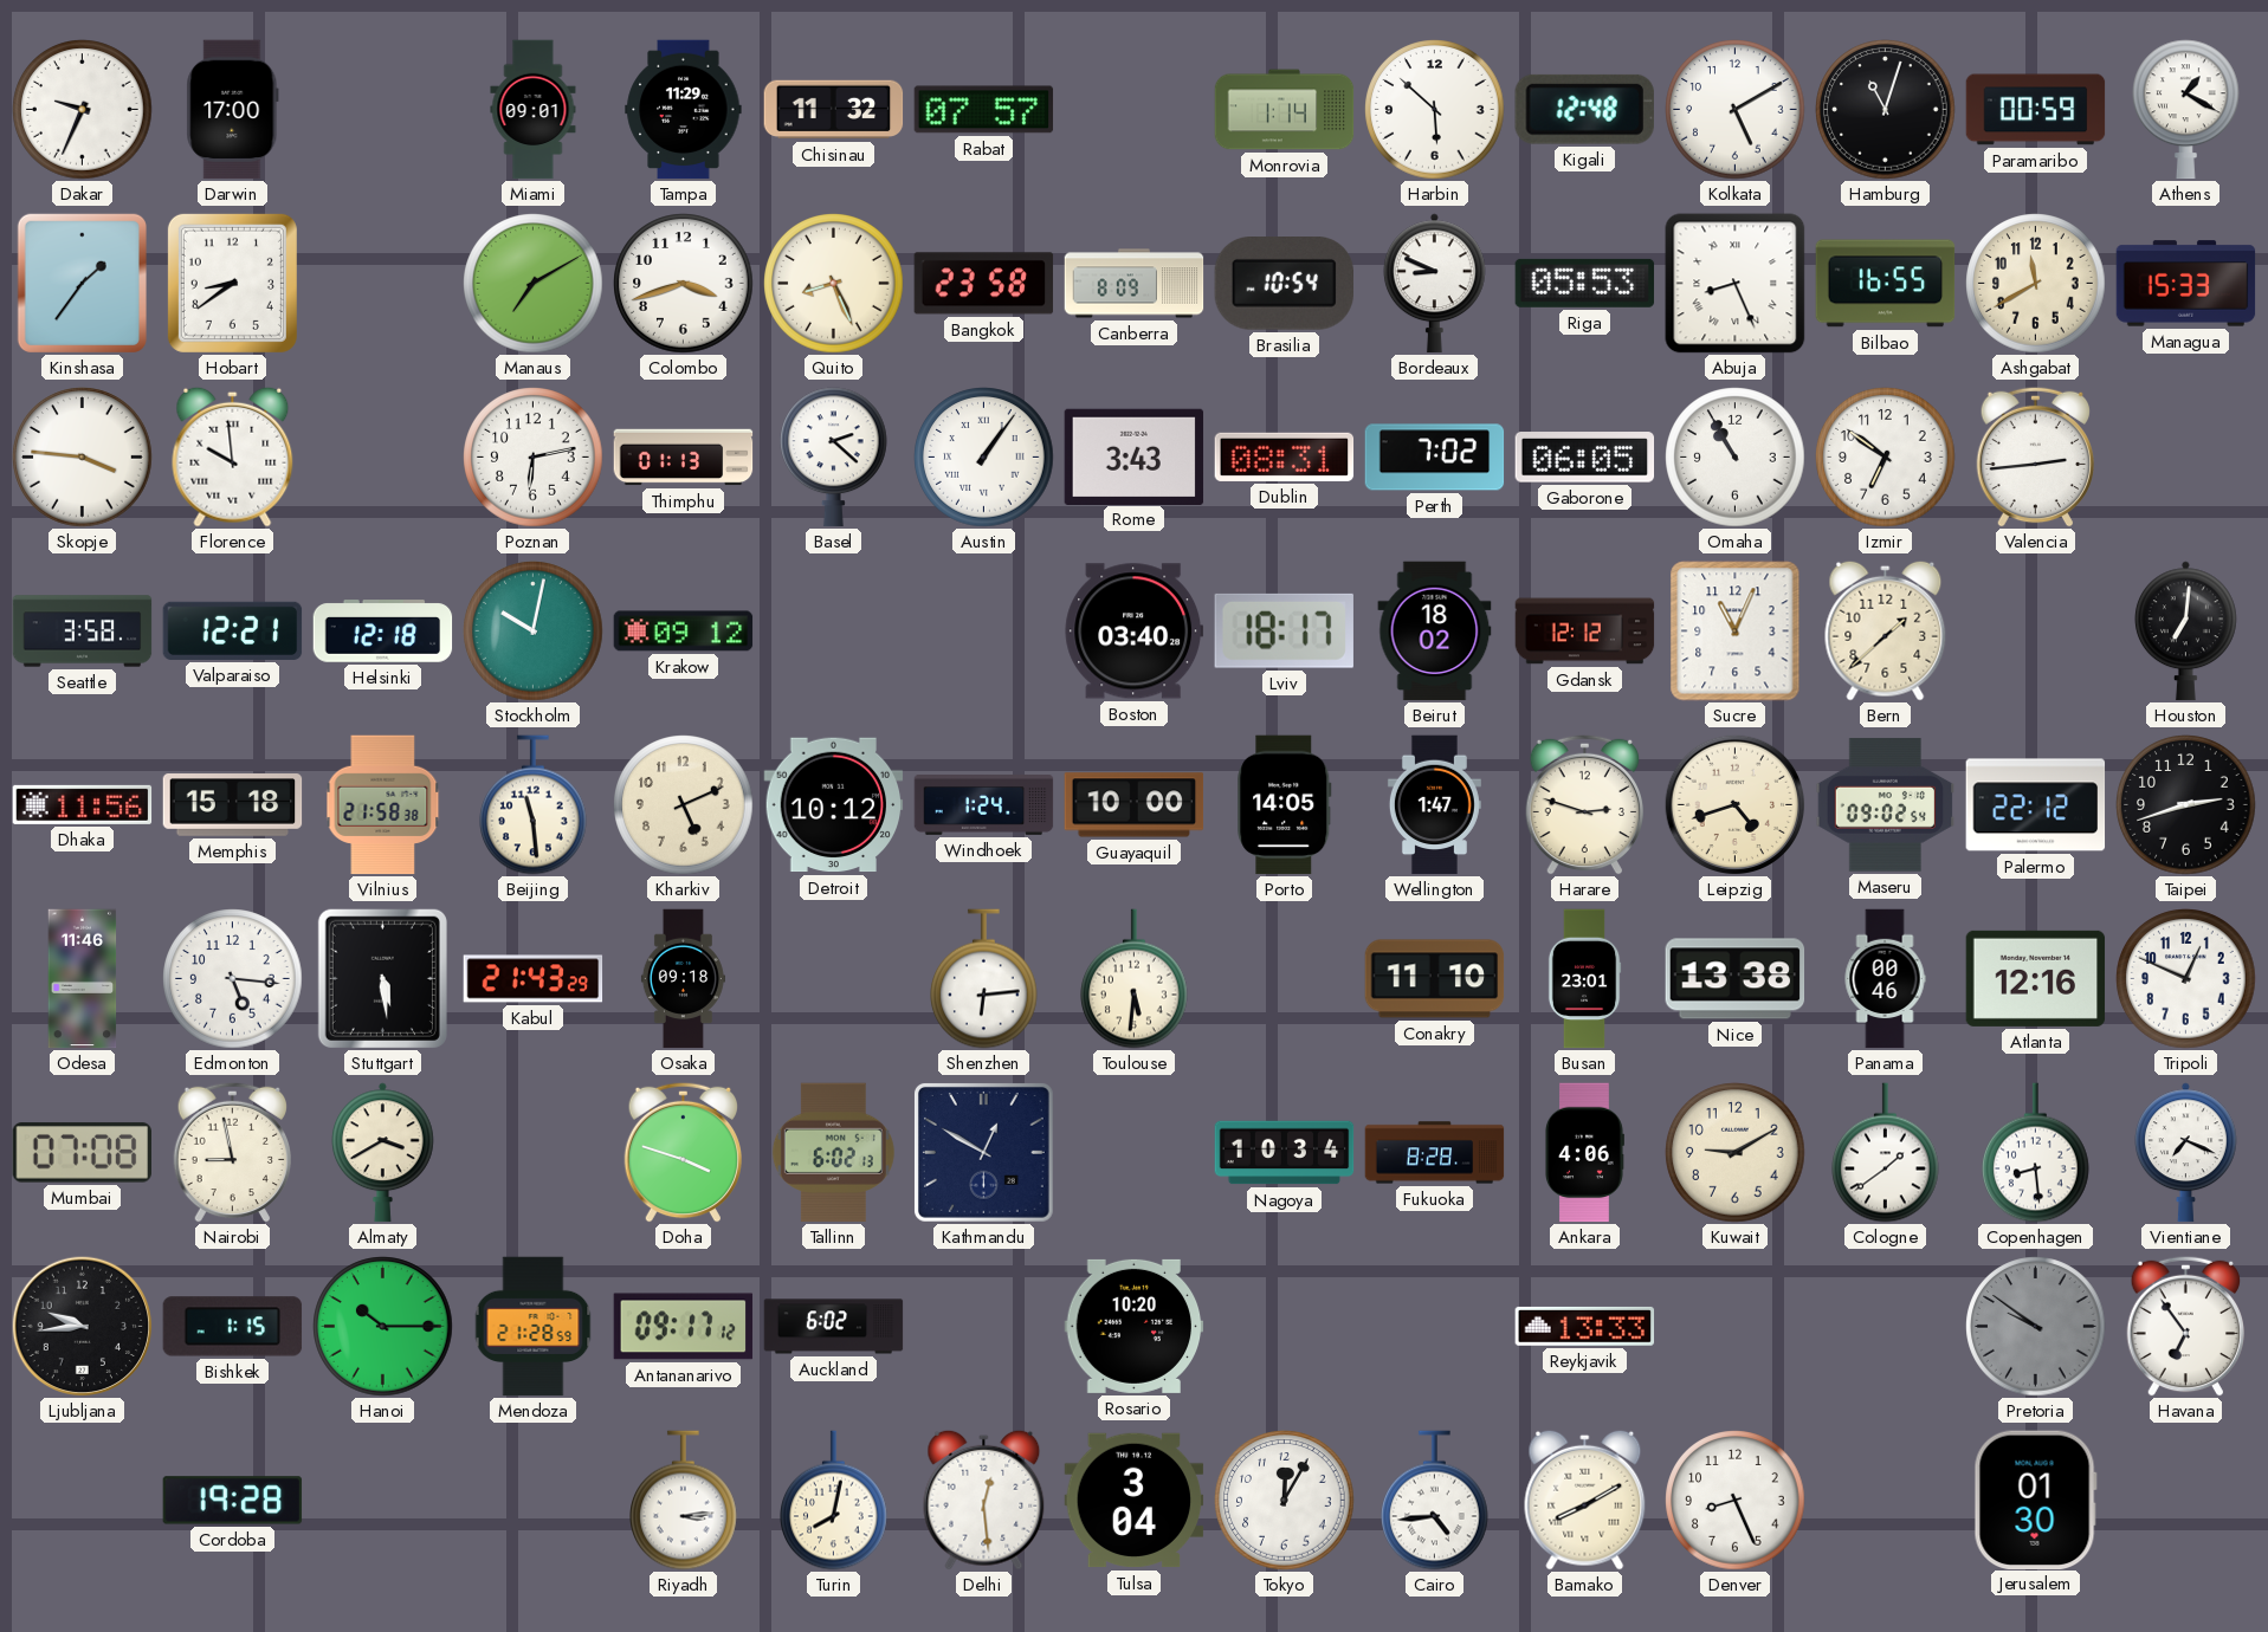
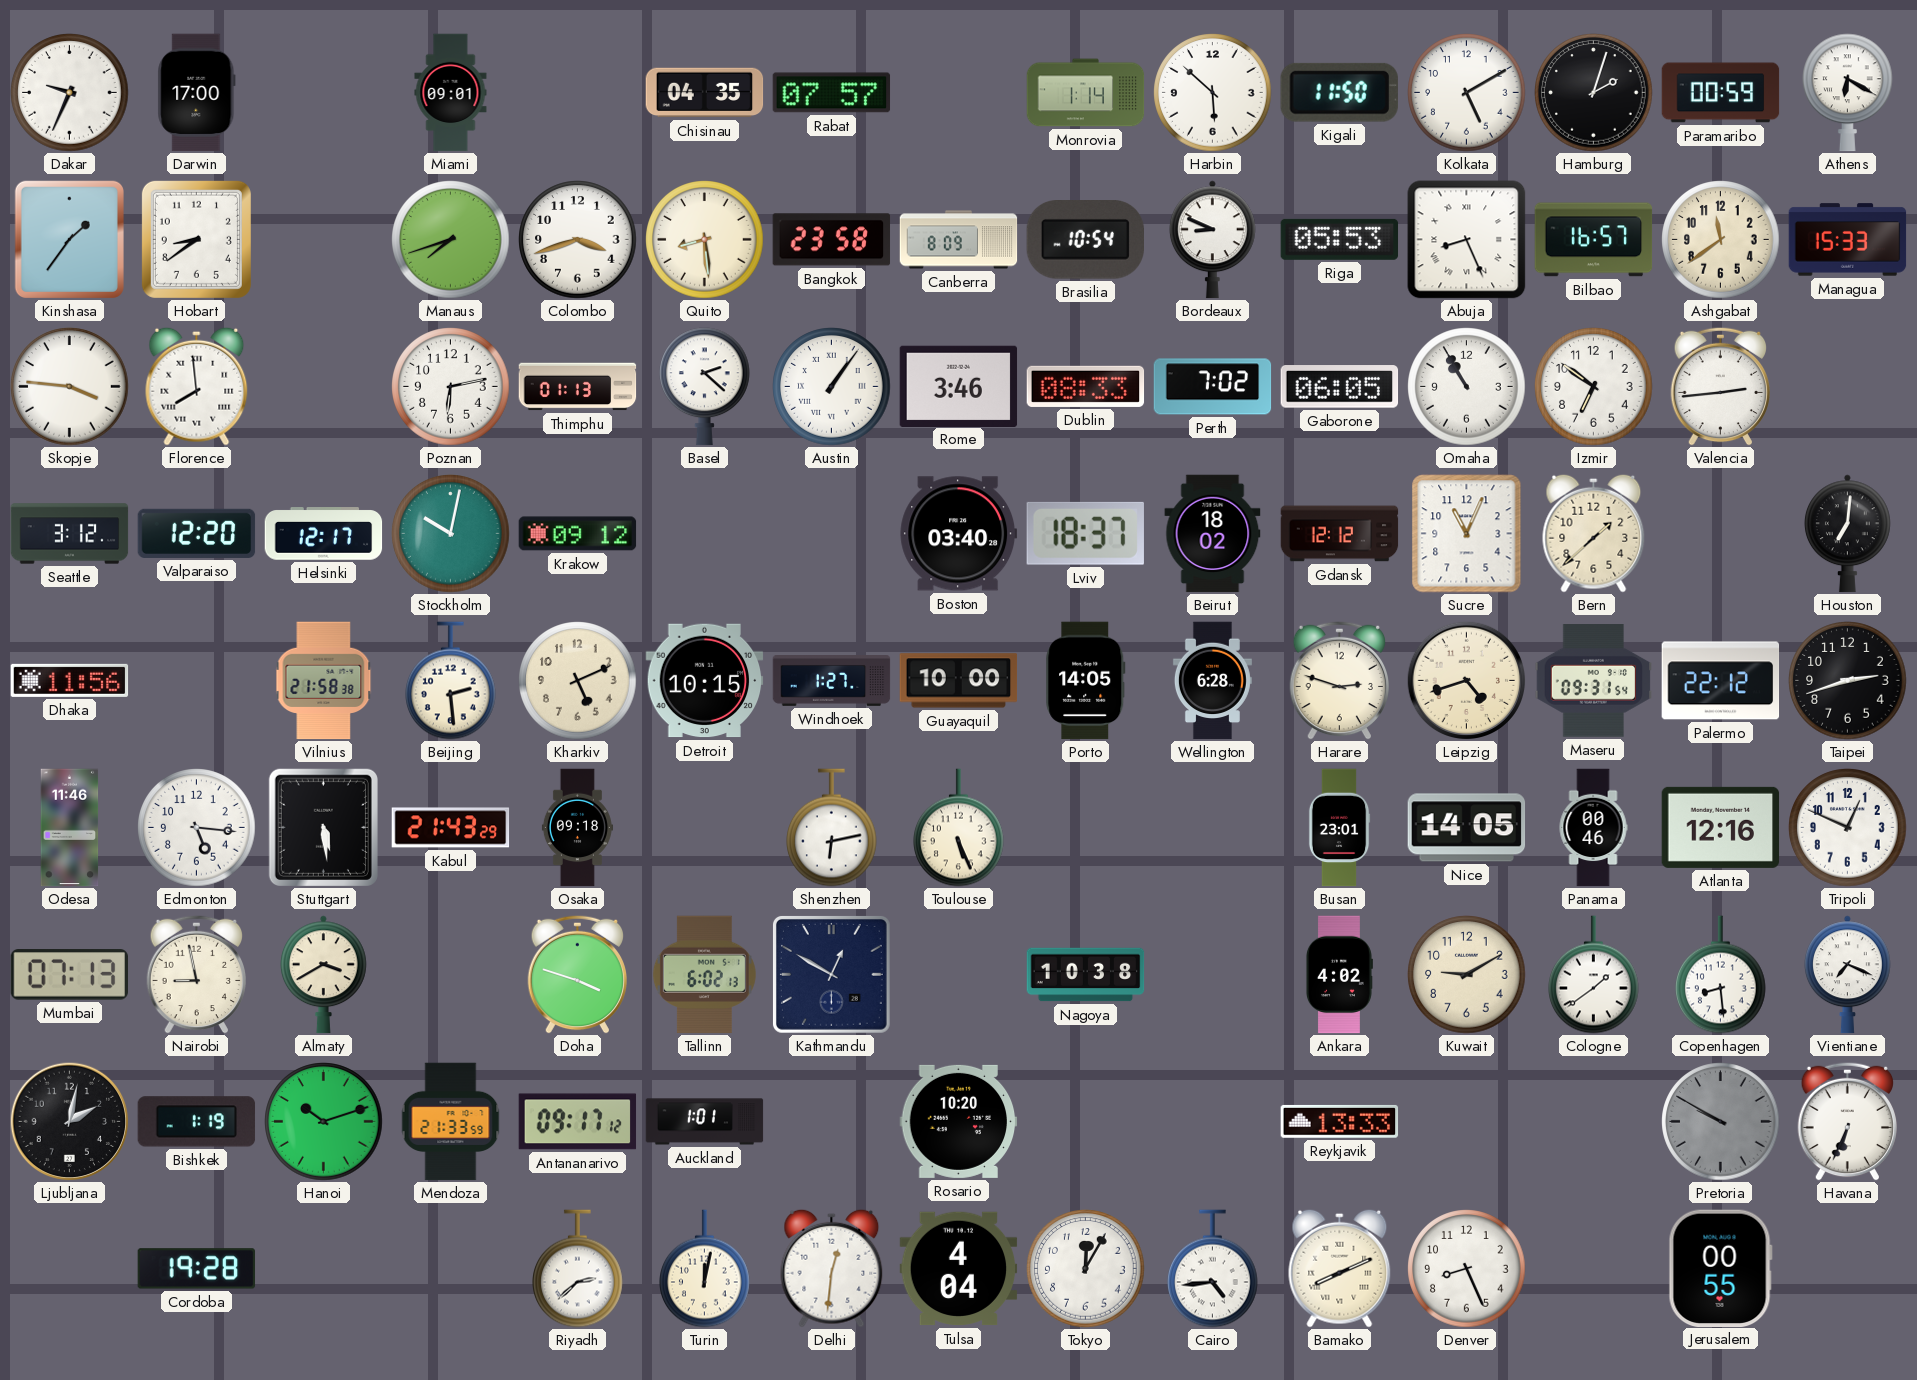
Tampa: 11:29 -> none
Chisinau: 11:32 -> 04:35
Kigali: 12:48 -> 11:50
Hamburg: 11:03 -> 2:03
Athens: 1:20 -> 6:20
Manaus: 7:10 -> 7:42
Quito: 8:26 -> 8:29
Bilbao: 16:55 -> 16:57
Ashgabat: 11:40 -> 11:39
Florence: 9:59 -> 7:59
Rome: 3:43 -> 3:46
Dublin: 08:31 -> 08:33
Seattle: 3:58 -> 3:12
Valparaiso: 12:21 -> 12:20
Helsinki: 12:18 -> 12:17
Lviv: 18:17 -> 18:37
Memphis: 15:18 -> none
Beijing: 11:29 -> 2:29
Detroit: 10:12 -> 10:15
Windhoek: 1:24 -> 1:27
Wellington: 1:47 -> 6:28
Maseru: 09:02 -> 09:31
Shenzhen: 6:14 -> 6:13
Toulouse: 5:31 -> 5:26
Conakry: 11:10 -> none
Nice: 13:38 -> 14:05
Mumbai: 07:08 -> 07:13
Nagoya: 10:34 -> 10:38
Fukuoka: 8:28 -> none
Ankara: 4:06 -> 4:02
Ljubljana: 9:44 -> 2:02
Bishkek: 1:15 -> 1:19
Hanoi: 10:15 -> 10:12
Mendoza: 21:28 -> 21:33
Auckland: 6:02 -> 1:01
Pretoria: 9:51 -> 9:50
Havana: 6:54 -> 6:34
Riyadh: 3:14 -> 2:38
Turin: 8:02 -> 12:02
Delhi: 12:29 -> 12:31
Tulsa: 3:04 -> 4:04
Bamako: 8:10 -> 8:11
Jerusalem: 01:30 -> 00:55
